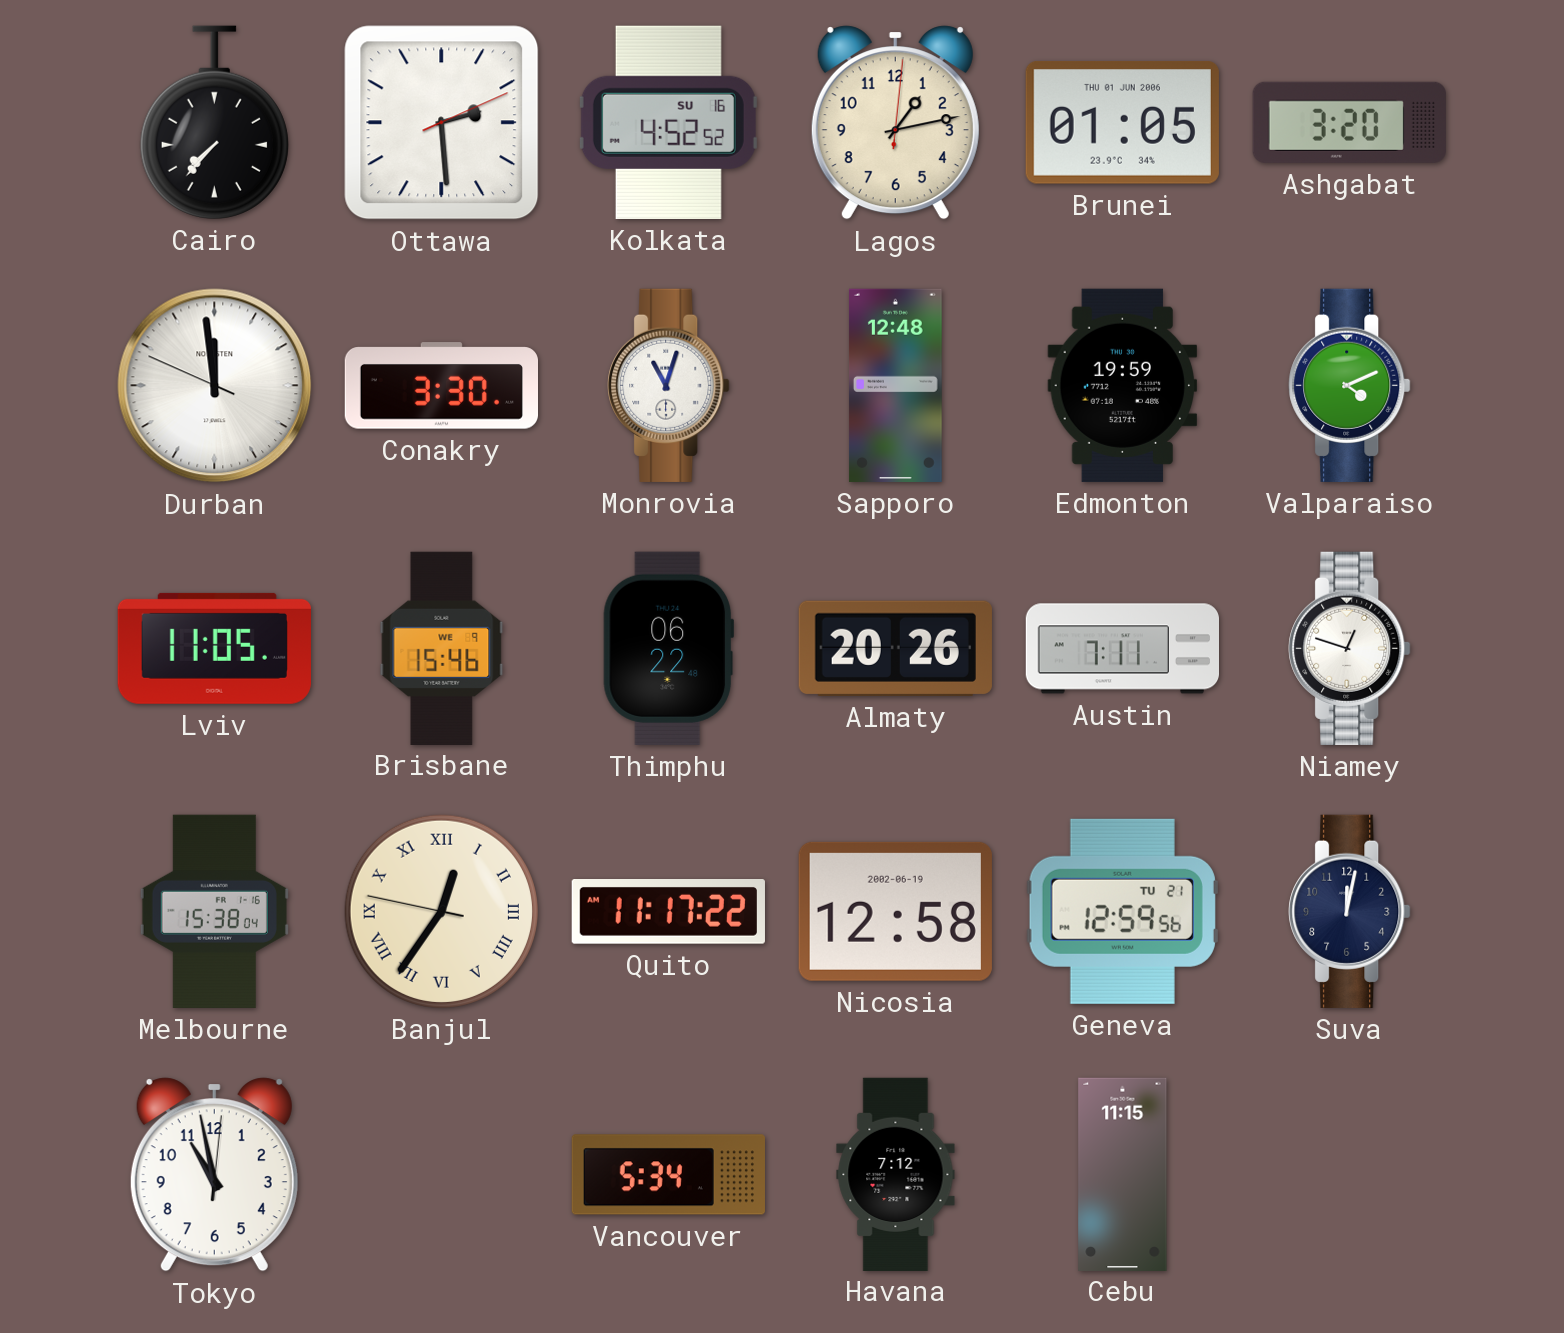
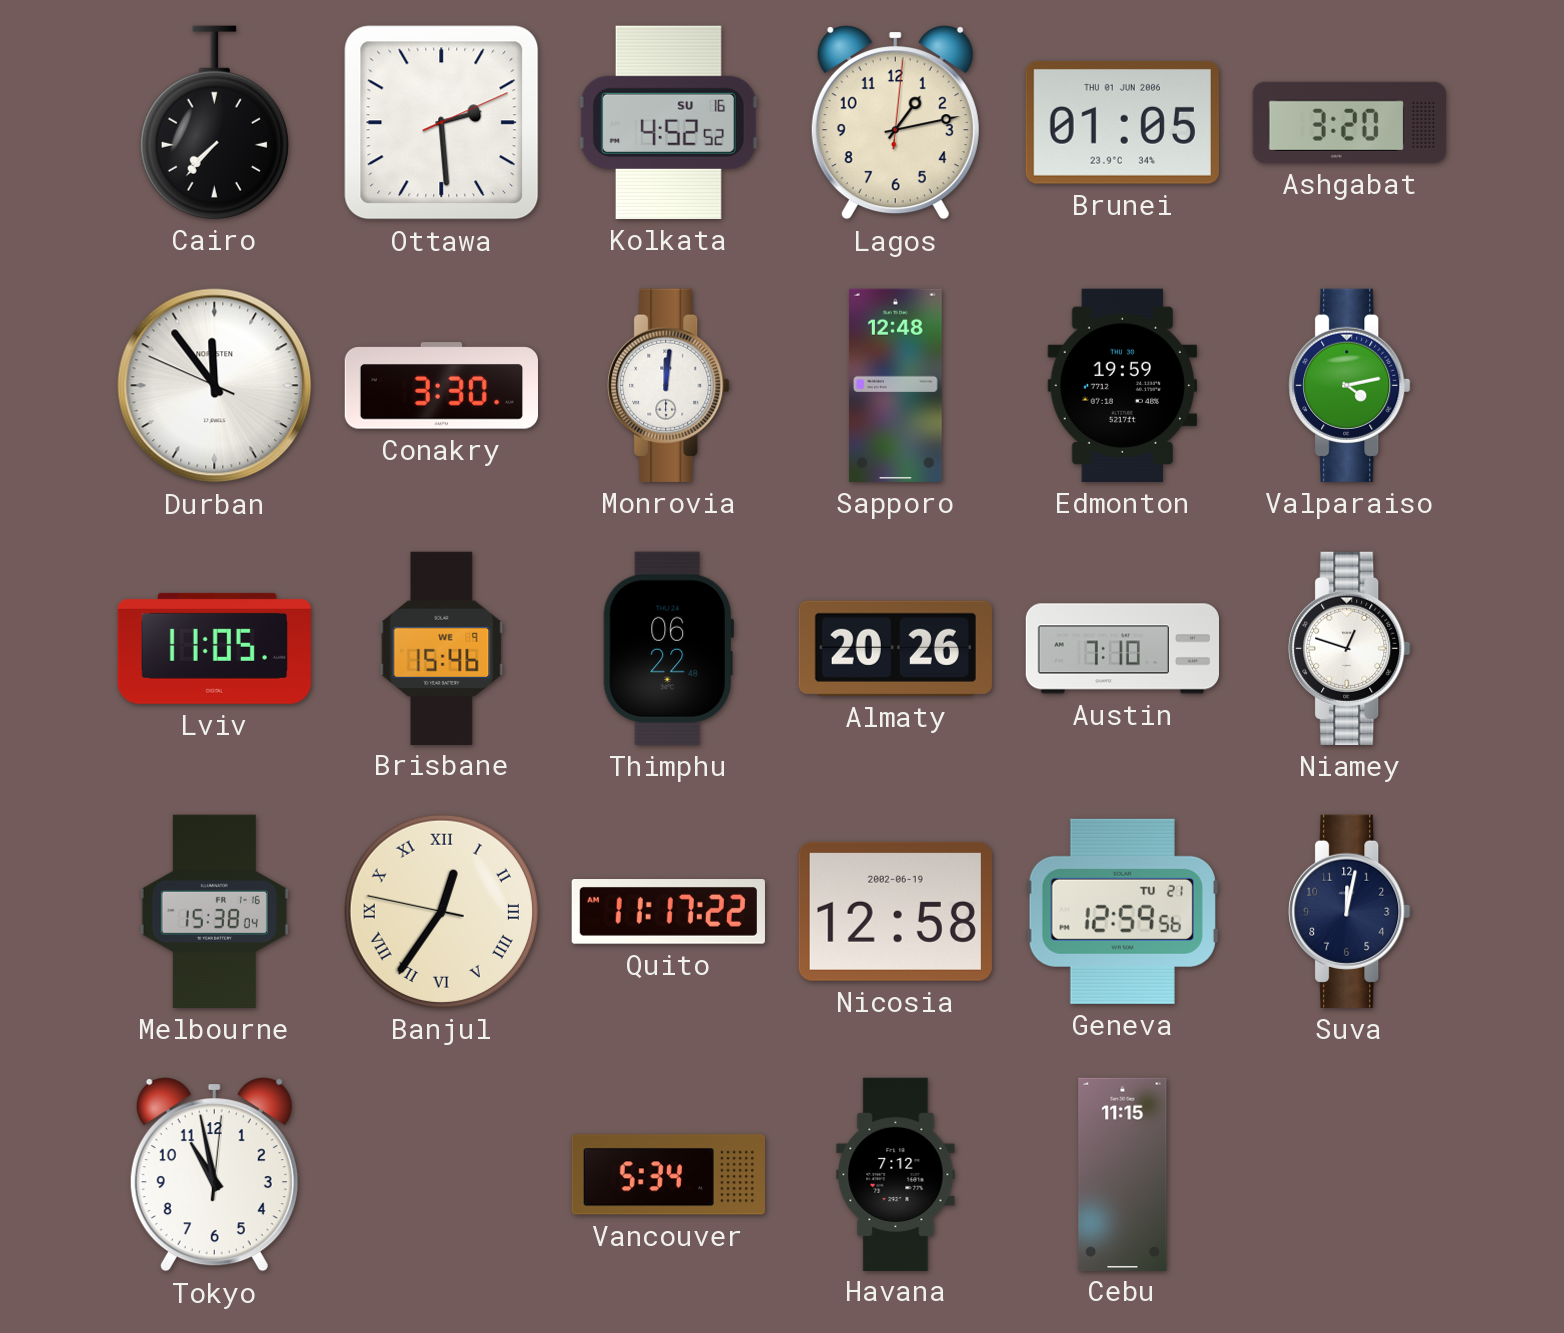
Durban: 11:58 -> 11:53
Monrovia: 11:03 -> 12:01
Valparaiso: 4:11 -> 4:13
Austin: 7:11 -> 7:10
